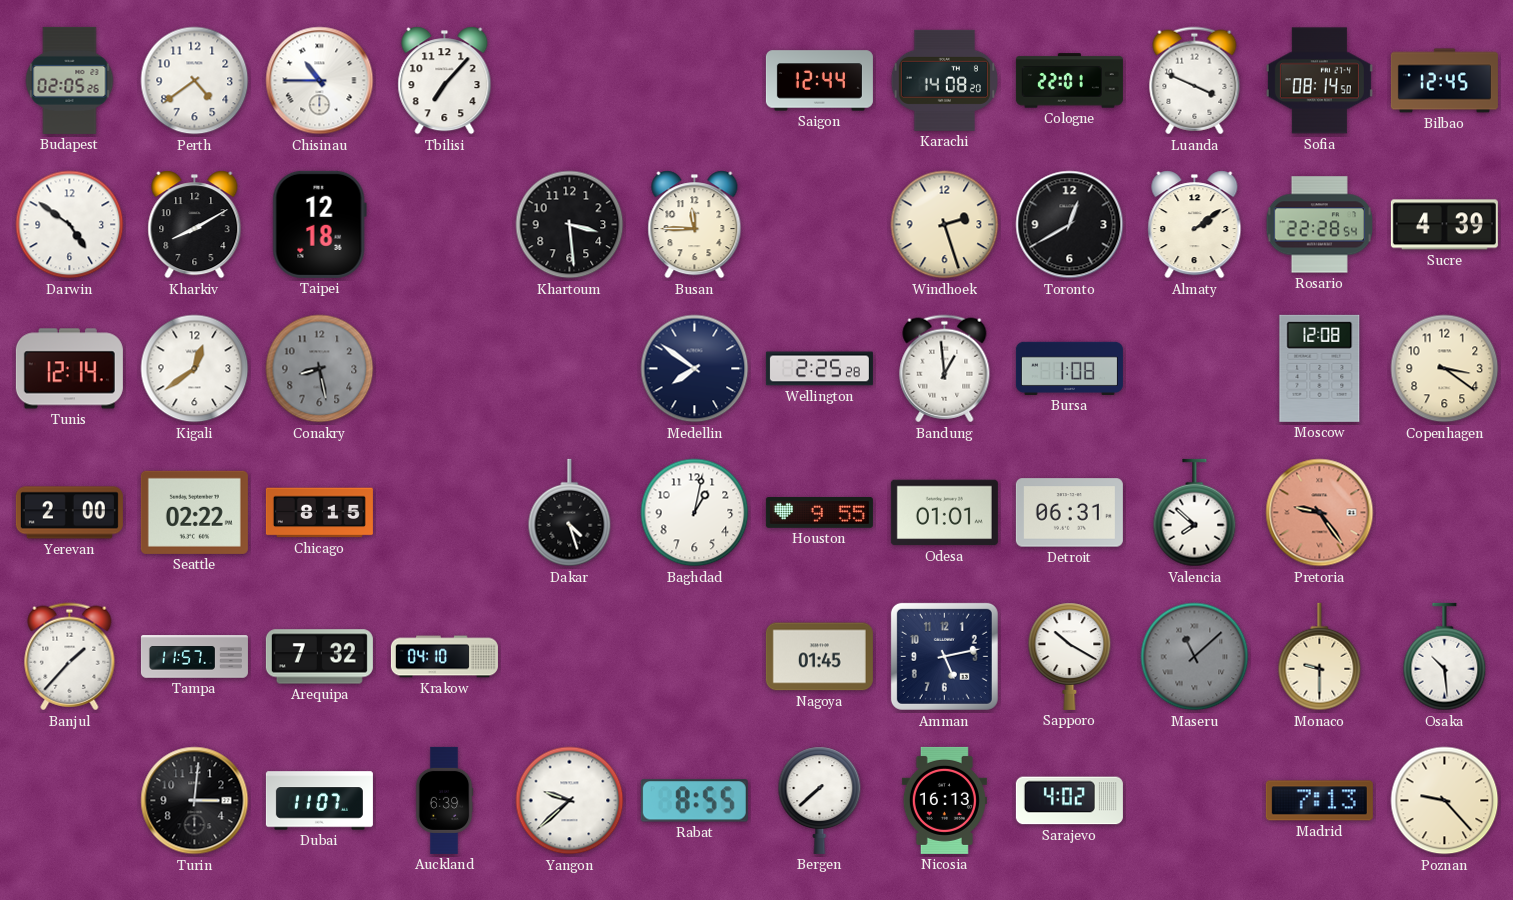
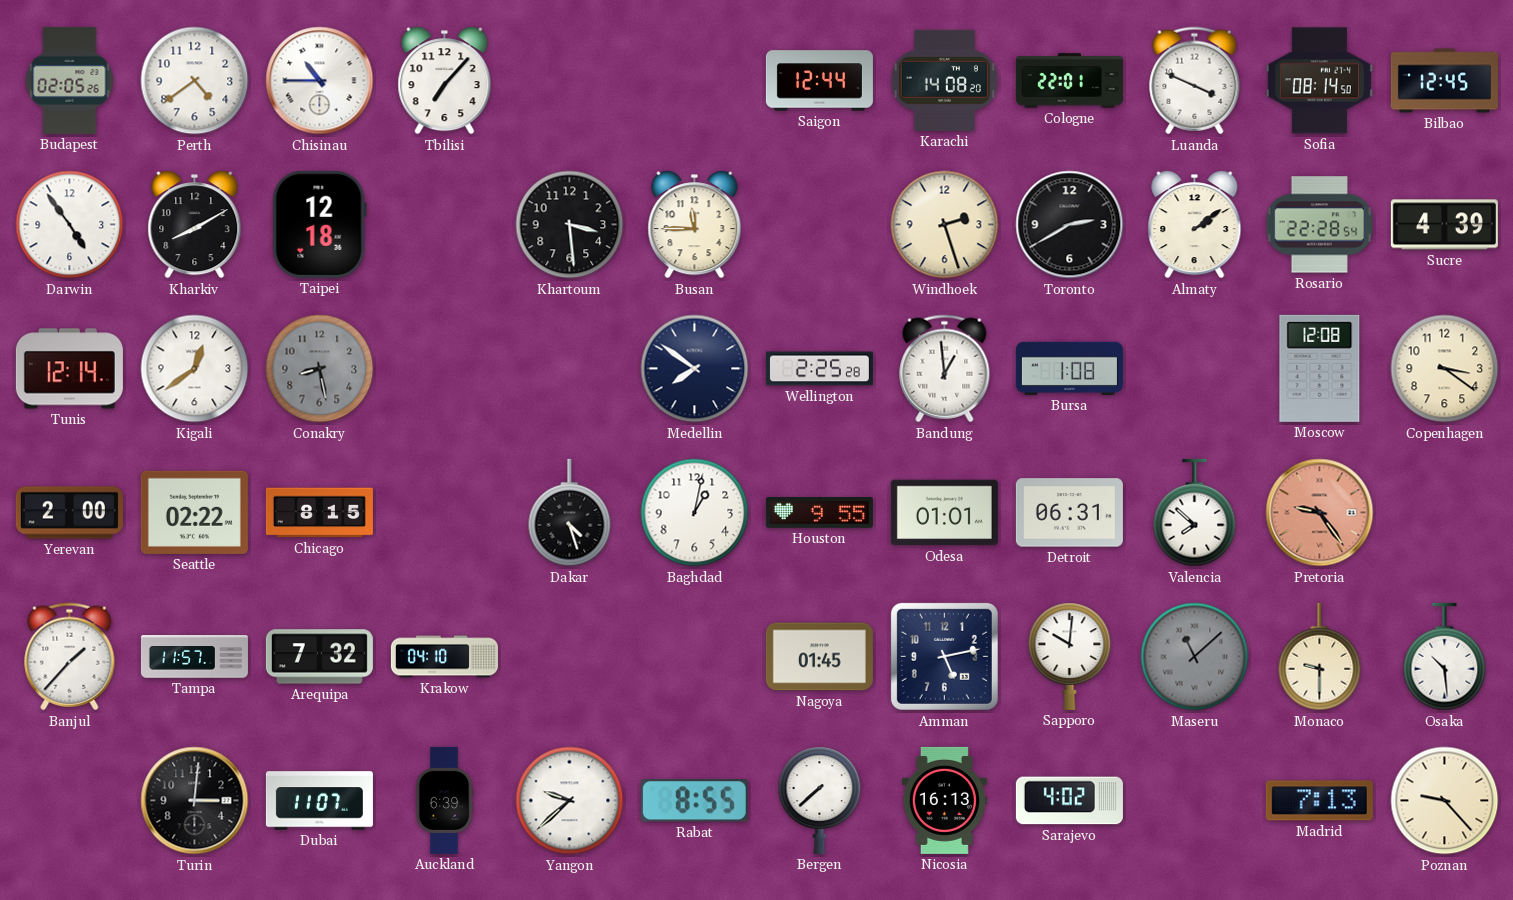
Darwin: 4:51 -> 4:54
Toronto: 12:40 -> 2:40
Sapporo: 10:20 -> 10:01
